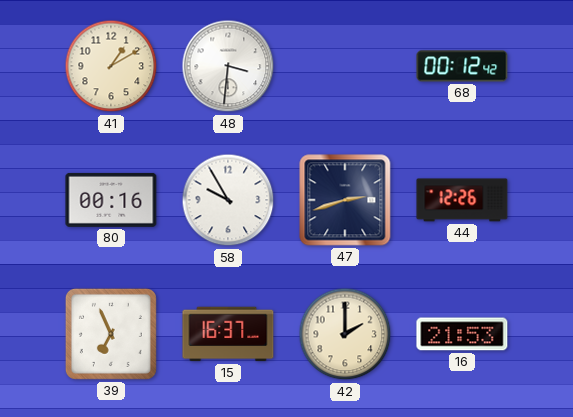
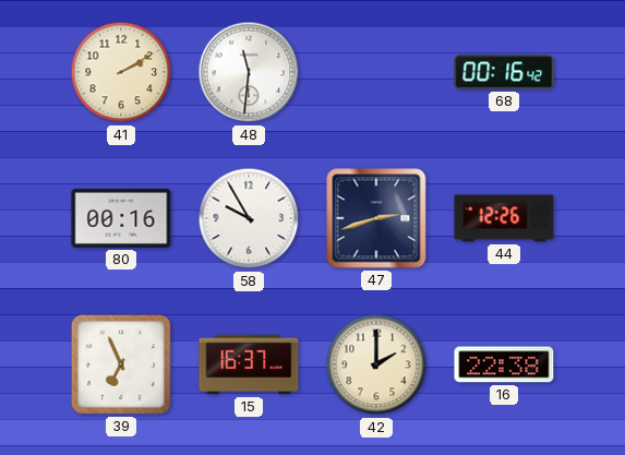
41: 1:10 -> 2:10
48: 3:31 -> 11:31
68: 00:12 -> 00:16
16: 21:53 -> 22:38
